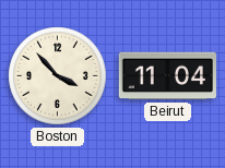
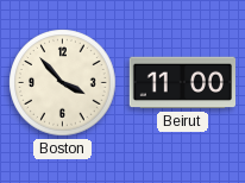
Beirut: 11:04 -> 11:00
